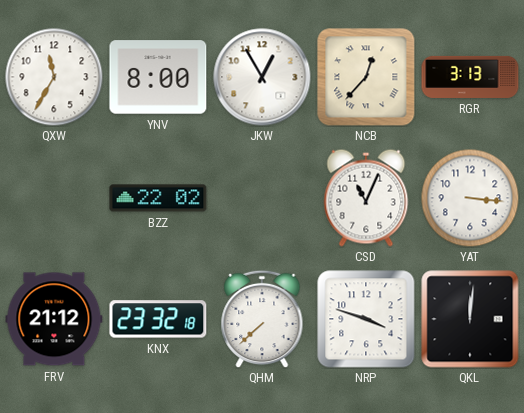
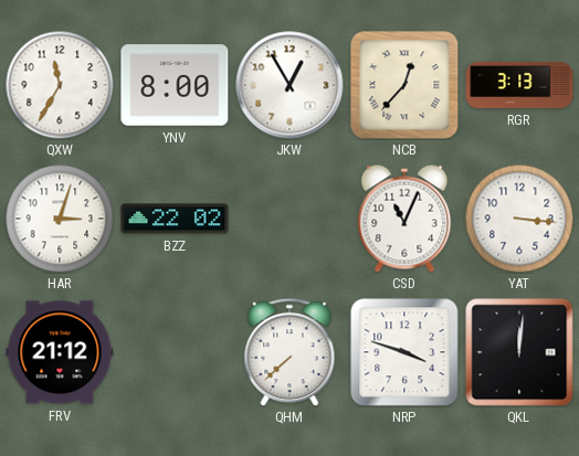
HAR: none -> 3:03
KNX: 23:32 -> none
